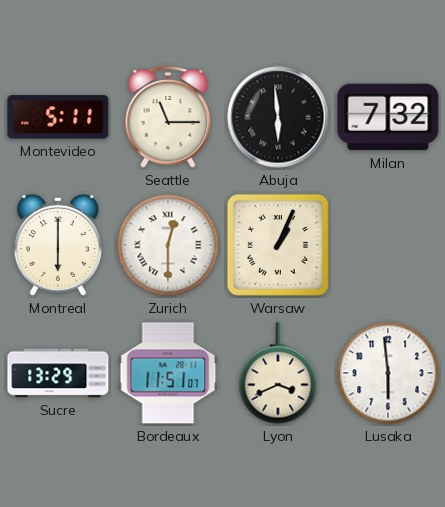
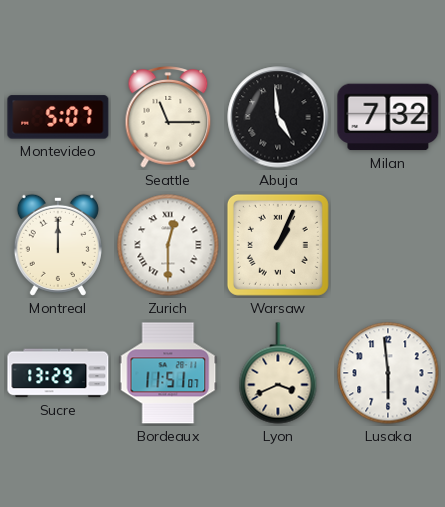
Montevideo: 5:11 -> 5:07
Abuja: 5:59 -> 4:59
Montreal: 6:00 -> 12:00
